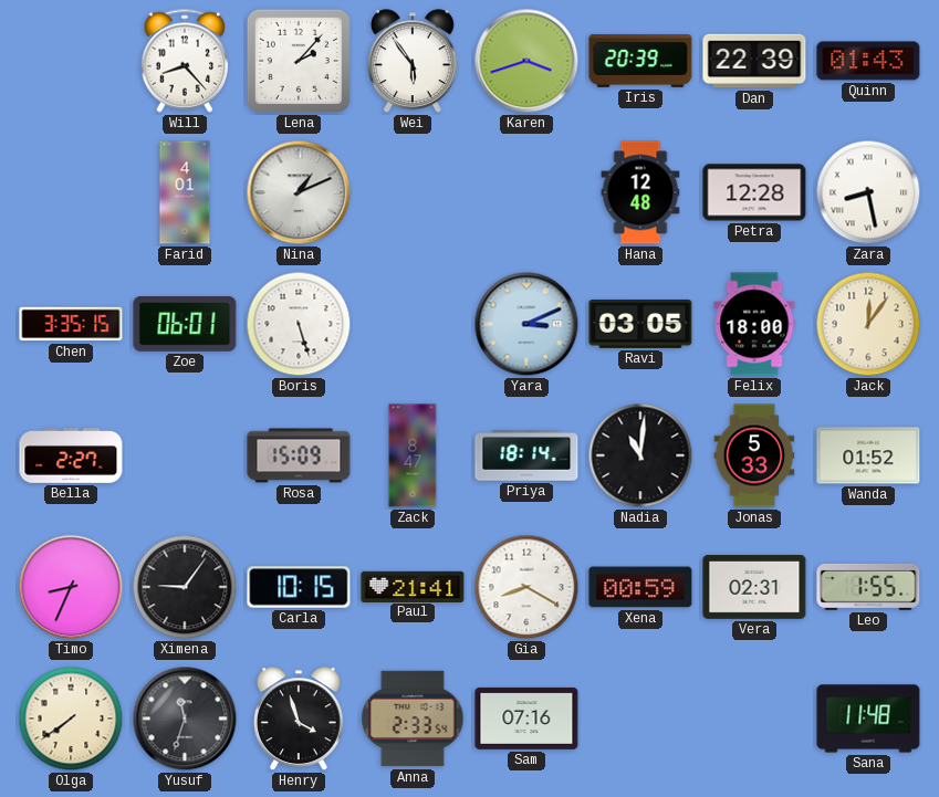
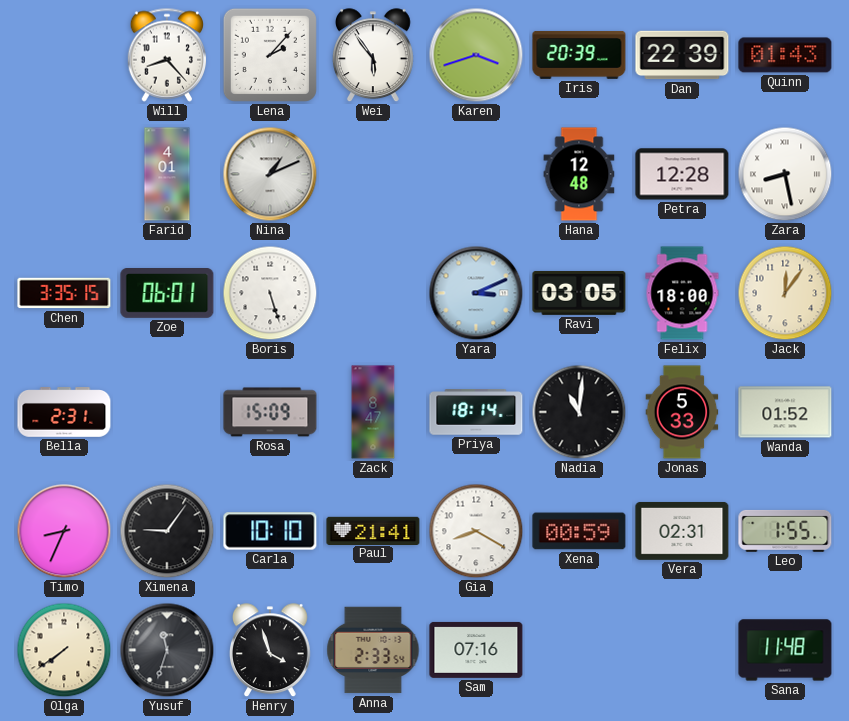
Bella: 2:27 -> 2:31
Carla: 10:15 -> 10:10
